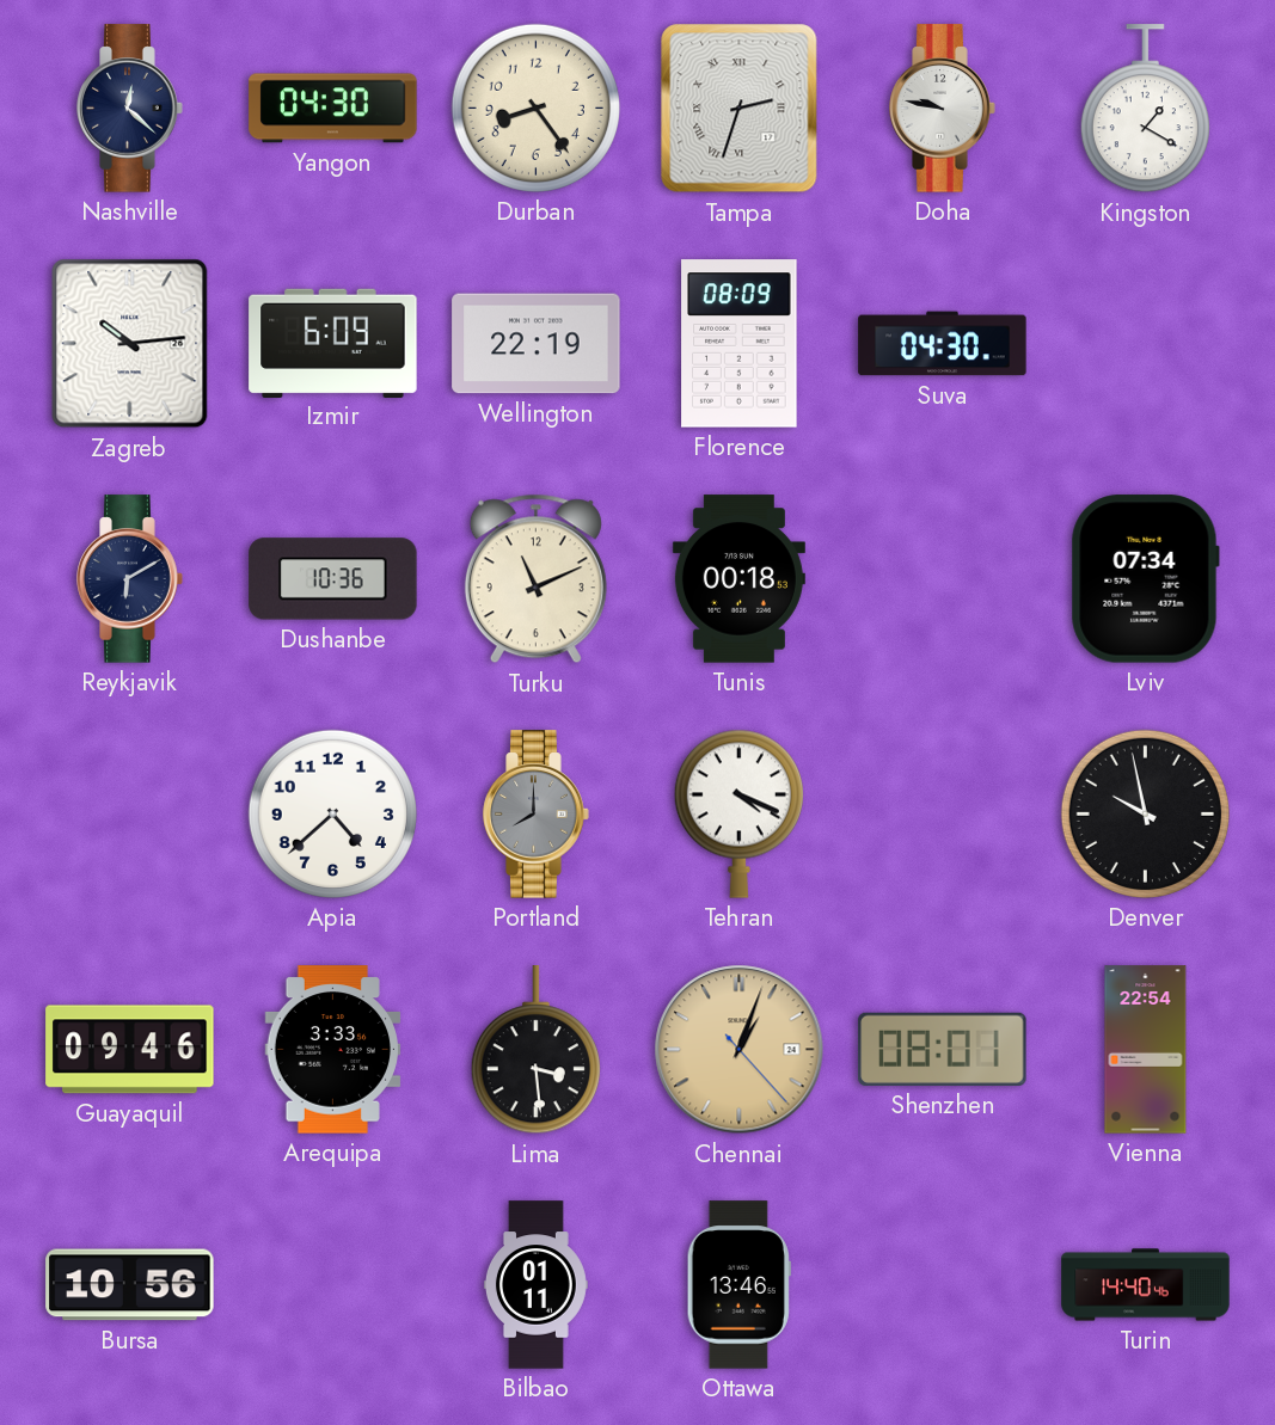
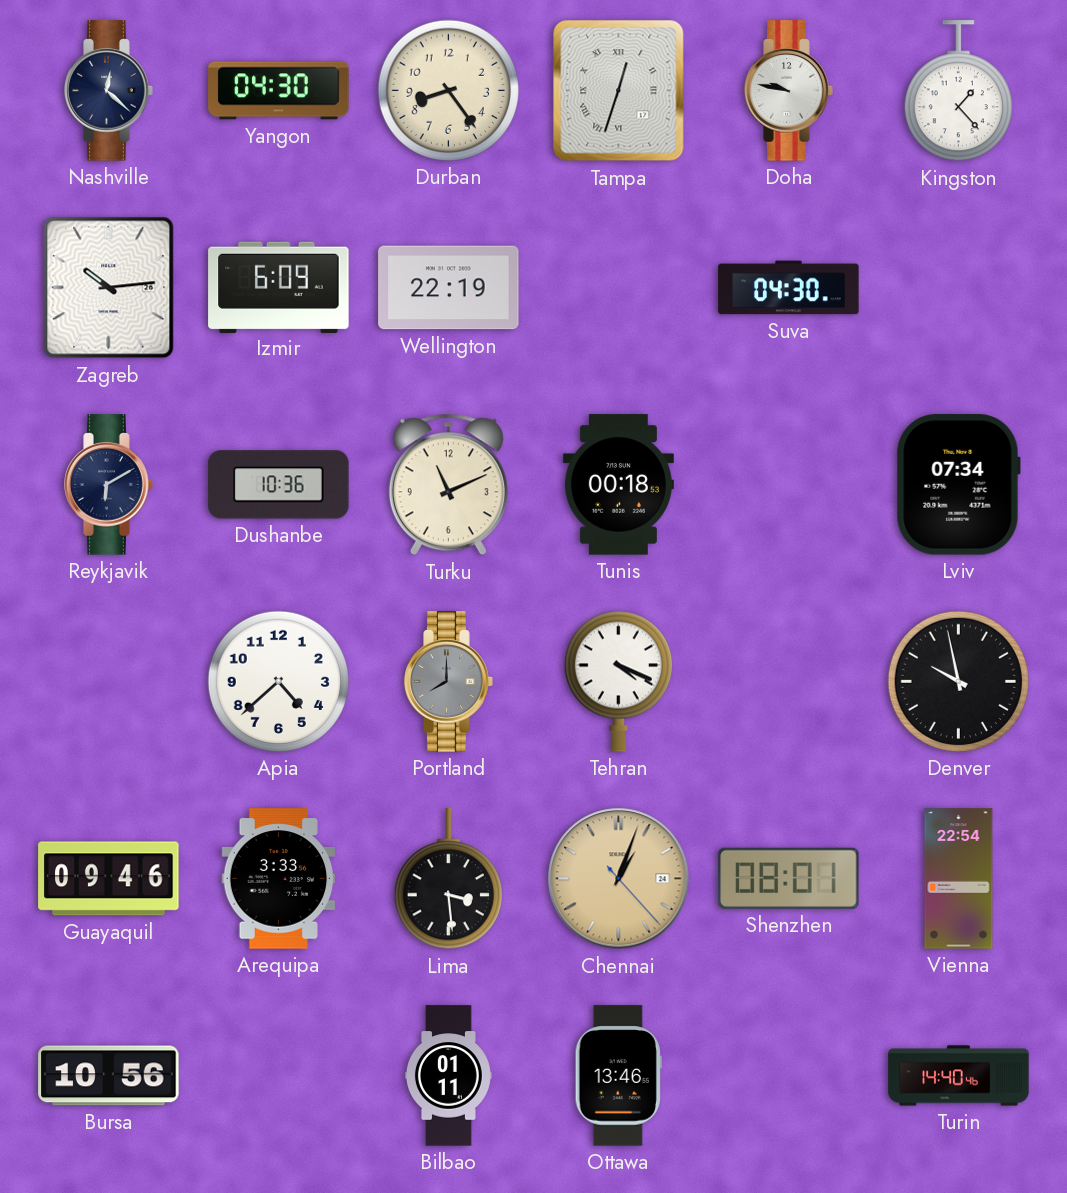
Tampa: 2:33 -> 12:33
Kingston: 1:20 -> 1:23
Florence: 08:09 -> none
